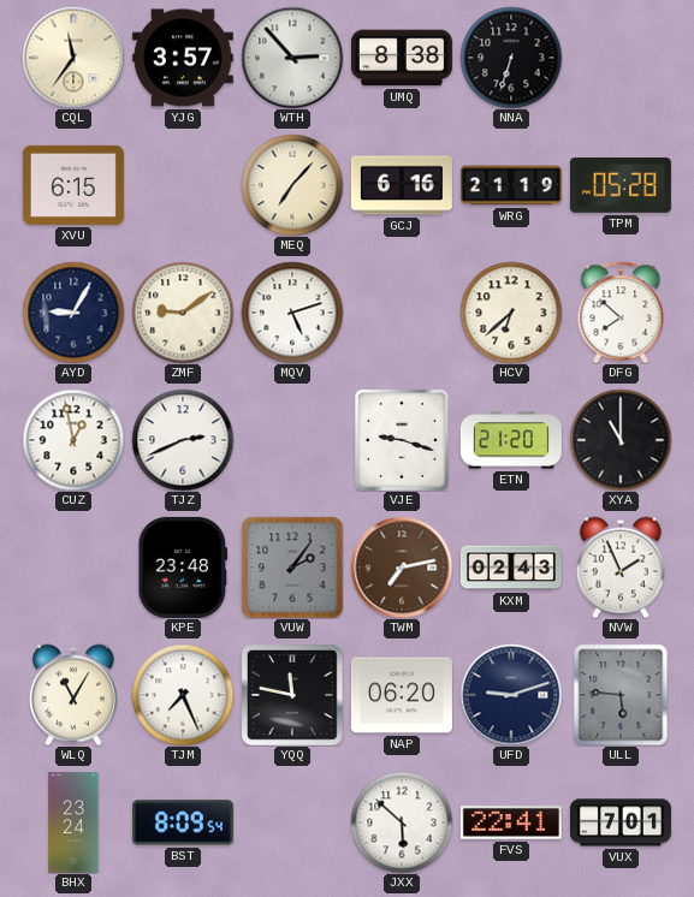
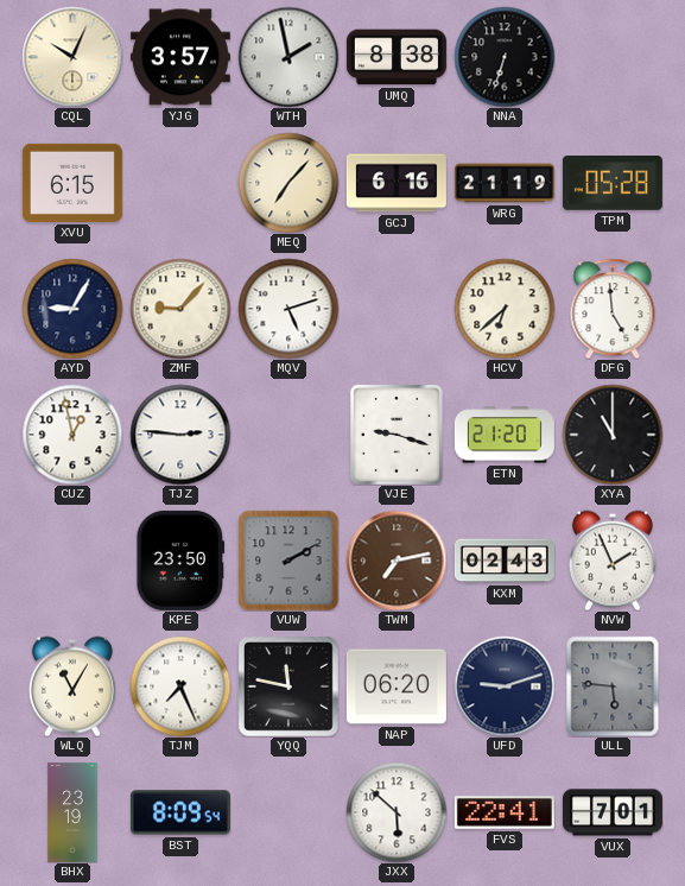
CQL: 11:36 -> 10:04
WTH: 2:53 -> 1:58
ZMF: 9:09 -> 9:07
DFG: 7:52 -> 4:59
TJZ: 2:41 -> 2:46
KPE: 23:48 -> 23:50
VUW: 2:06 -> 2:10
BHX: 23:24 -> 23:19
